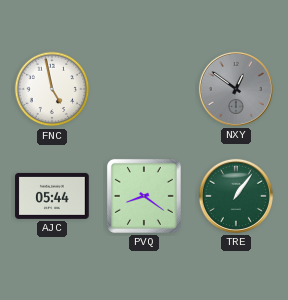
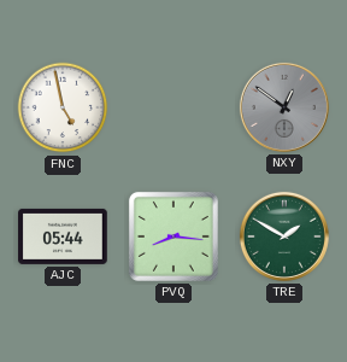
PVQ: 8:21 -> 8:16
TRE: 1:06 -> 1:50
